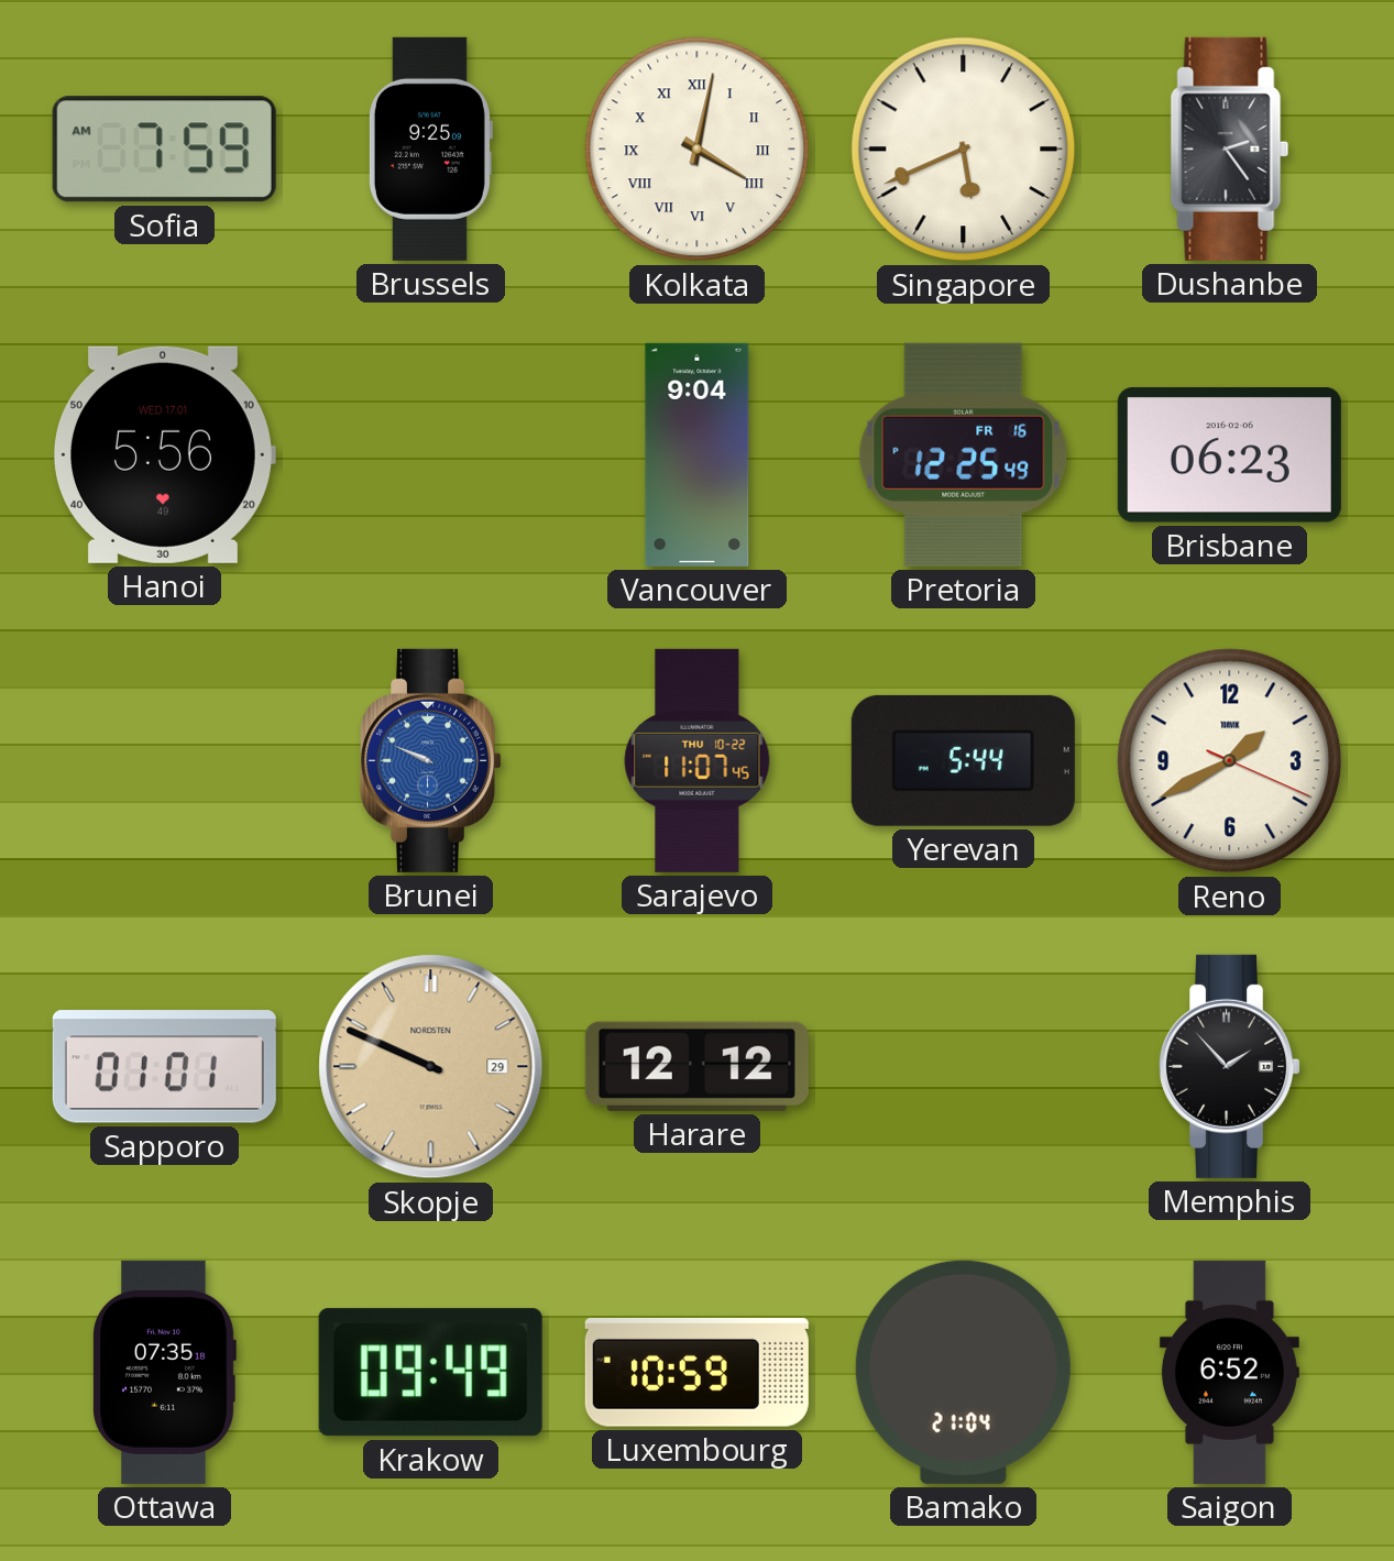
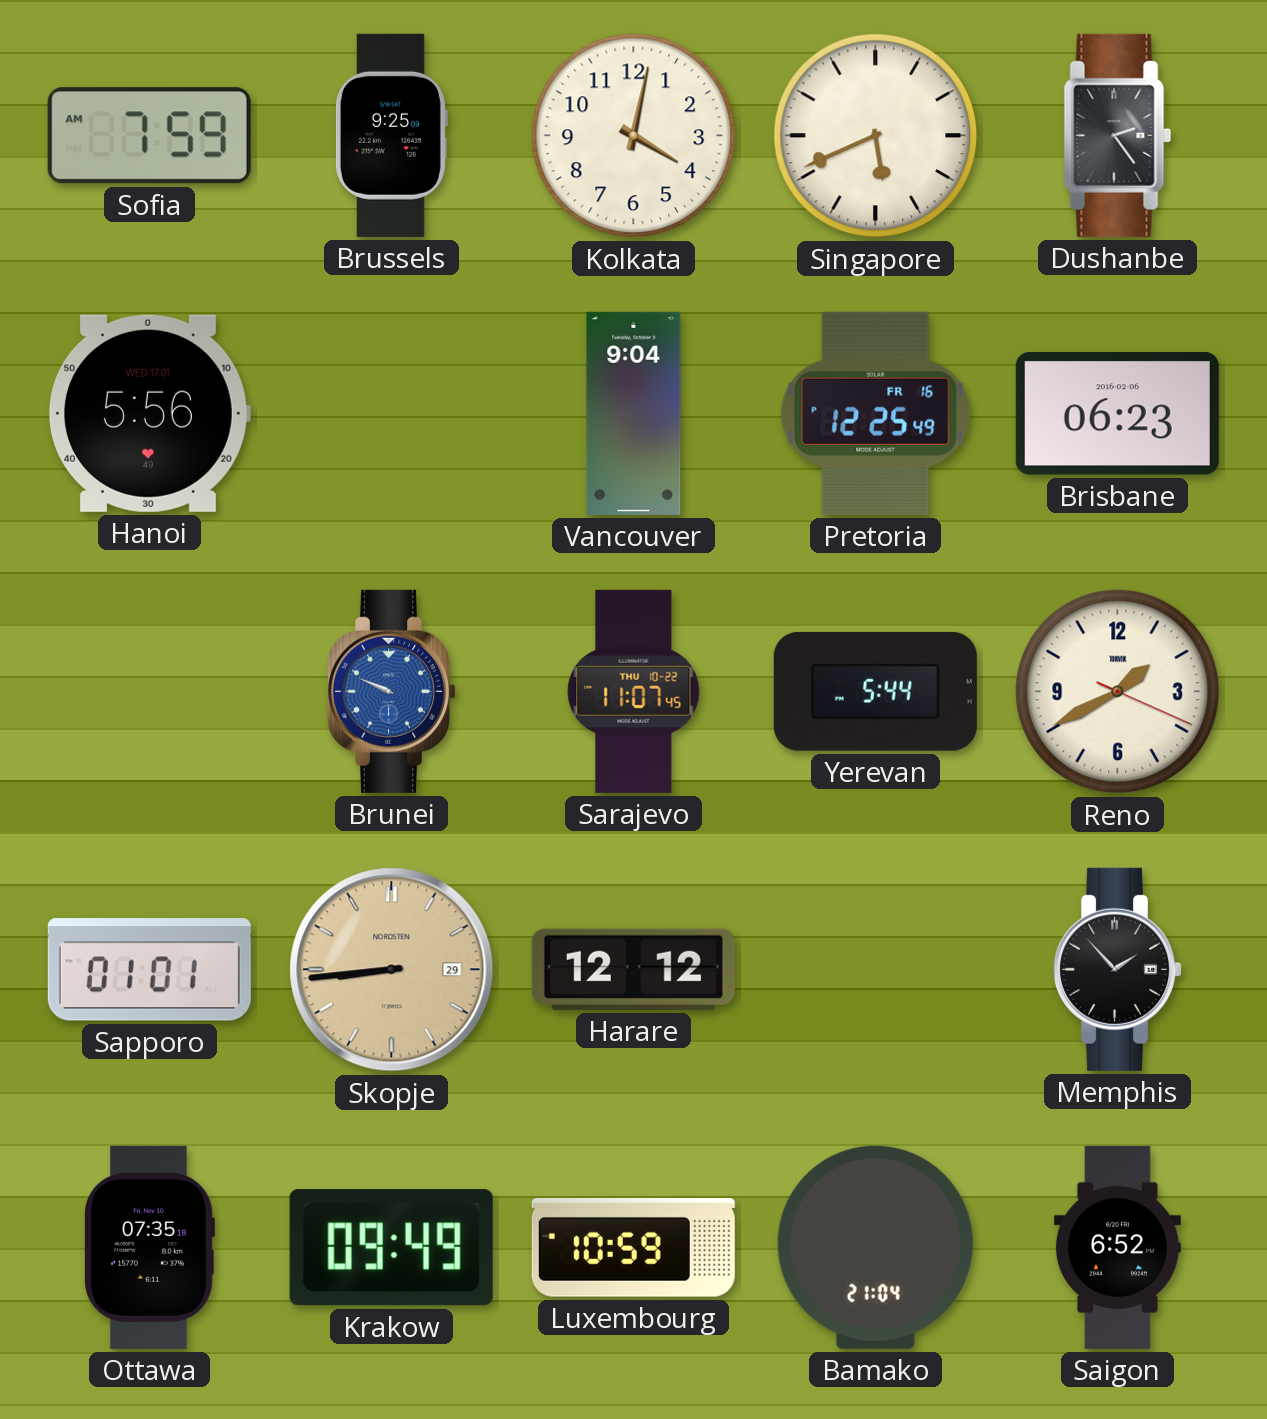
Kolkata numerals: Roman -> Arabic
Skopje: 9:49 -> 8:44
